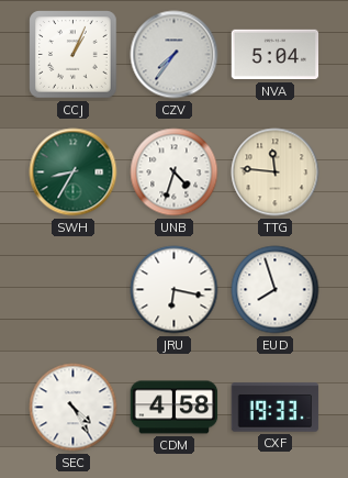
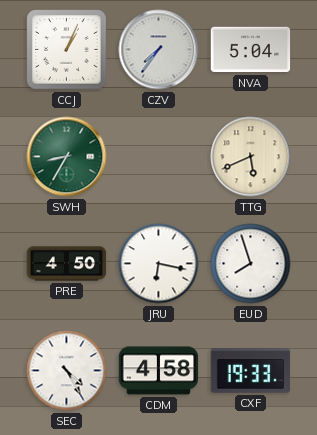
UNB: 4:33 -> none
TTG: 11:46 -> 5:41
PRE: none -> 4:50
